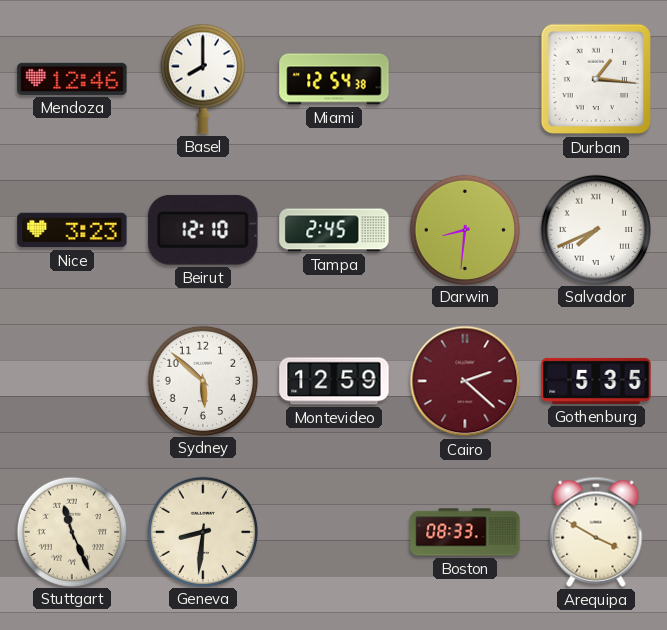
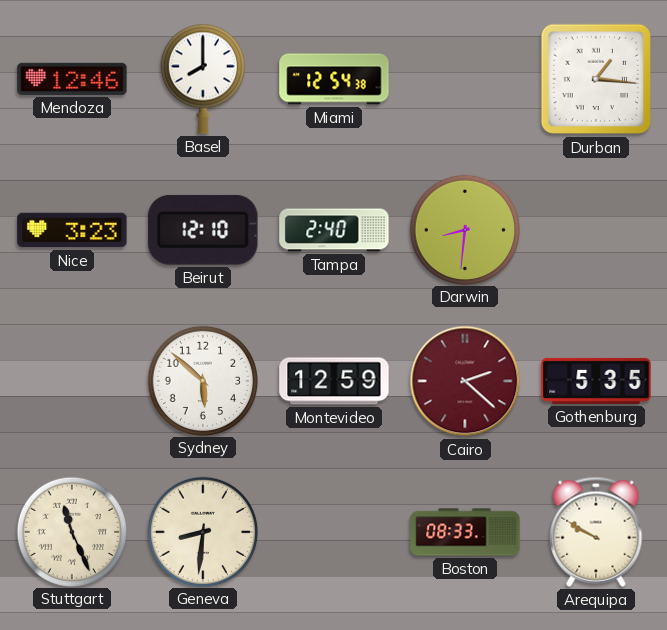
Tampa: 2:45 -> 2:40
Salvador: 7:41 -> none
Arequipa: 3:50 -> 9:50
